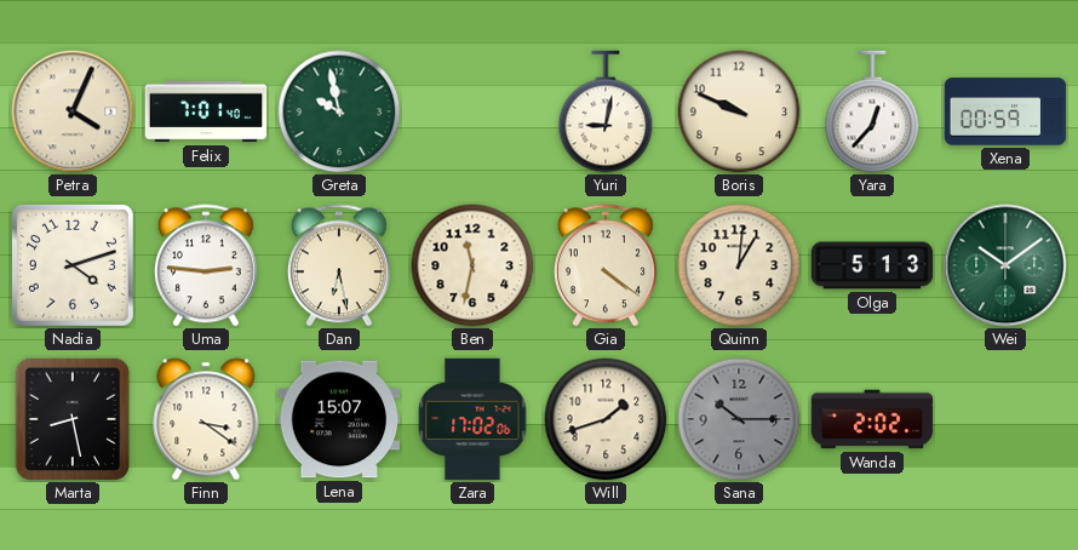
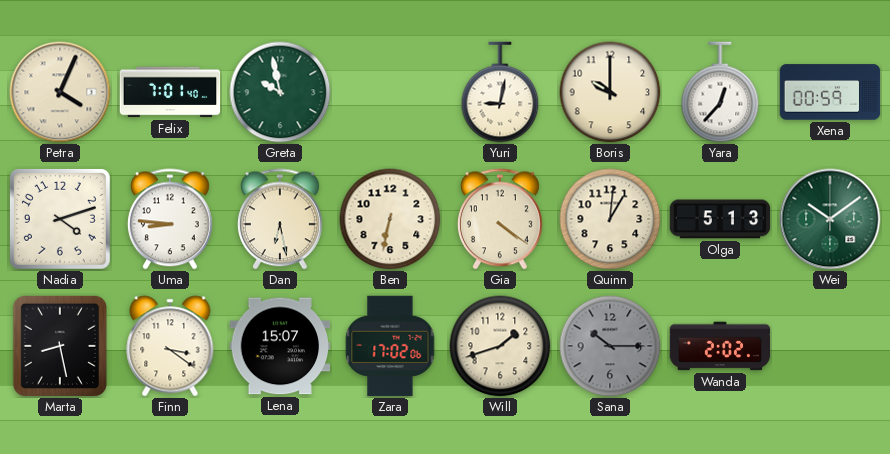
Boris: 9:49 -> 10:00
Uma: 2:46 -> 8:46
Ben: 11:32 -> 6:32
